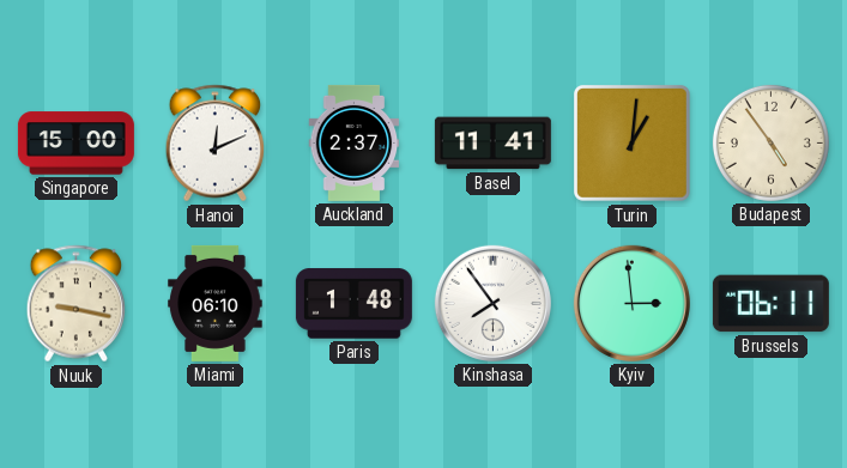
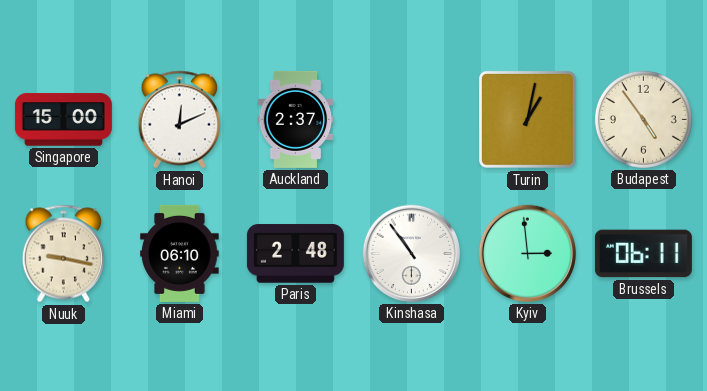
Basel: 11:41 -> none
Turin: 1:01 -> 1:02
Paris: 1:48 -> 2:48
Kinshasa: 7:54 -> 10:54
